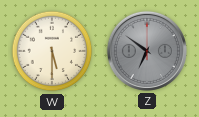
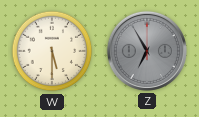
Z: 6:51 -> 6:55
